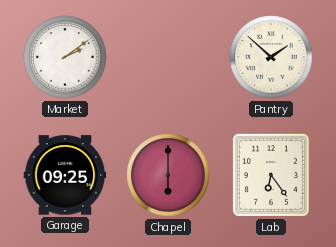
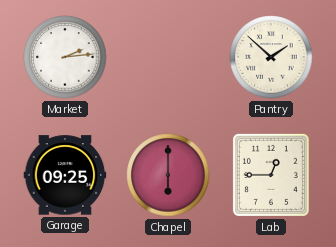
Market: 2:09 -> 2:14
Lab: 6:24 -> 12:45
